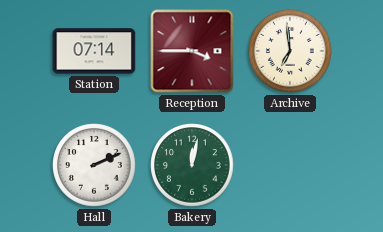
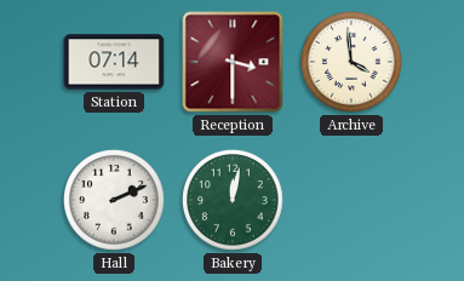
Reception: 3:45 -> 3:30
Archive: 6:59 -> 3:59
